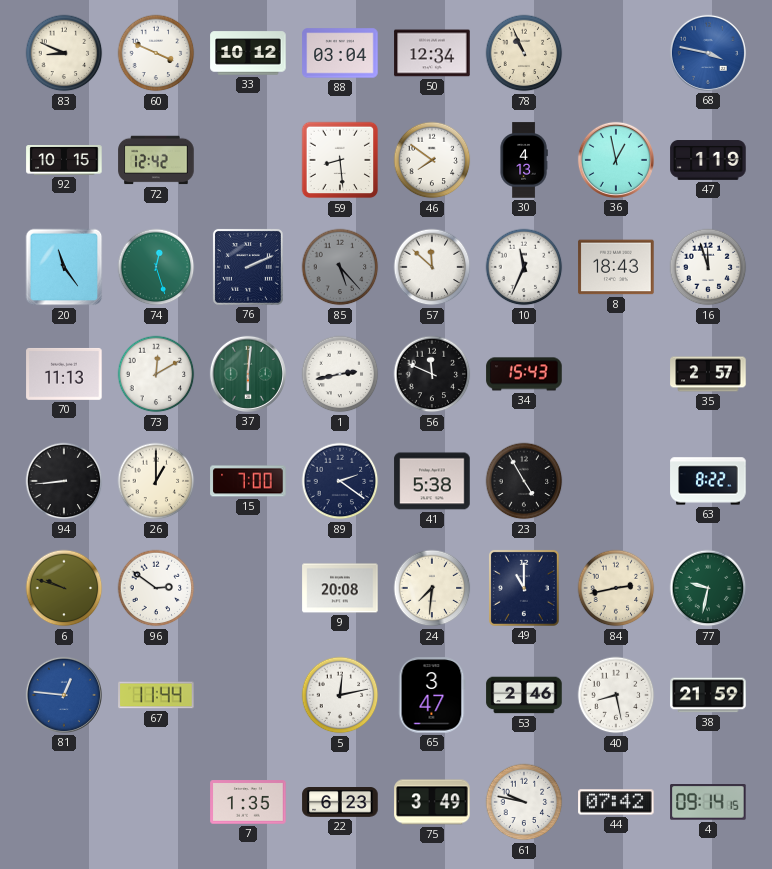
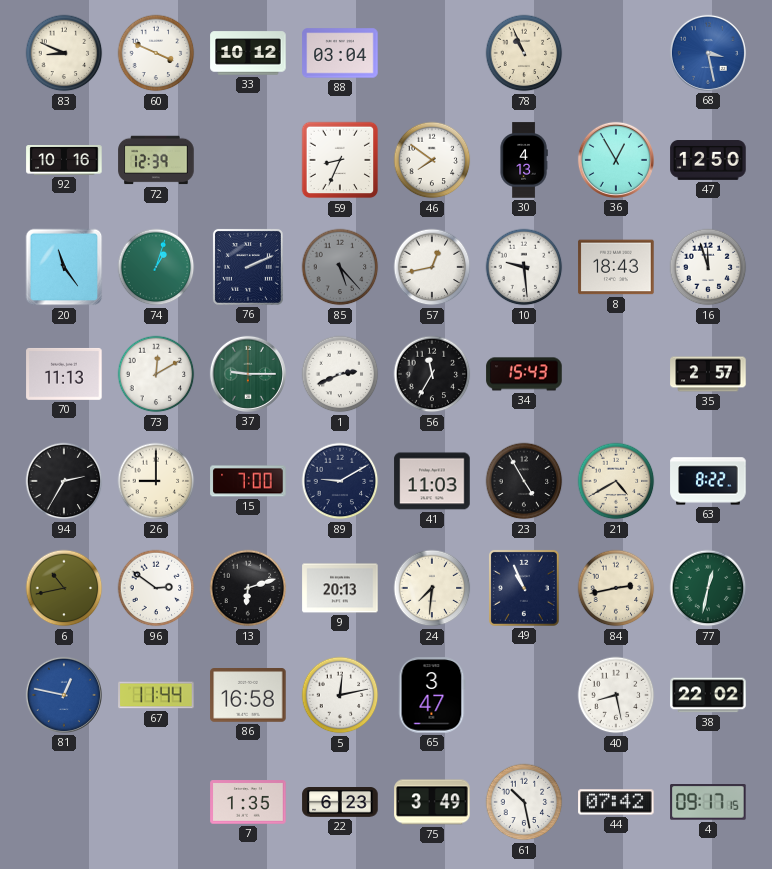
50: 12:34 -> none
68: 3:47 -> 3:28
92: 10:15 -> 10:16
72: 12:42 -> 12:39
59: 8:29 -> 8:34
36: 12:58 -> 12:55
47: 1:19 -> 12:50
74: 12:27 -> 1:03
57: 11:52 -> 12:43
10: 11:34 -> 9:29
37: 6:01 -> 9:15
1: 2:43 -> 2:41
56: 11:49 -> 11:35
94: 8:44 -> 2:35
26: 1:00 -> 9:00
89: 2:21 -> 9:10
41: 5:38 -> 11:03
21: none -> 4:40
6: 9:48 -> 10:43
13: none -> 6:12
9: 20:08 -> 20:13
49: 11:00 -> 10:56
77: 9:32 -> 12:32
81: 12:46 -> 12:47
86: none -> 16:58
53: 2:46 -> none
38: 21:59 -> 22:02
61: 9:47 -> 10:28
4: 09:14 -> 09:17
